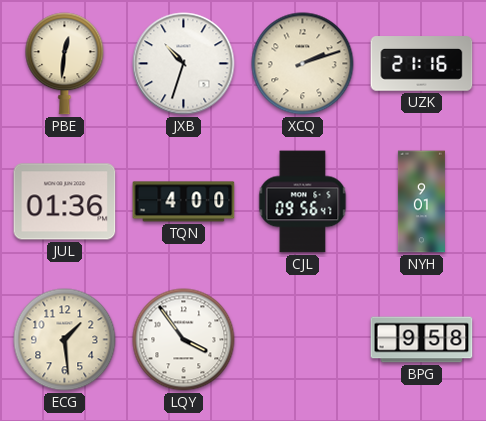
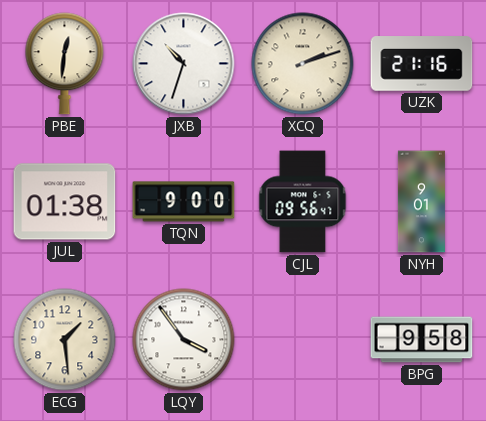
JUL: 01:36 -> 01:38
TQN: 4:00 -> 9:00
